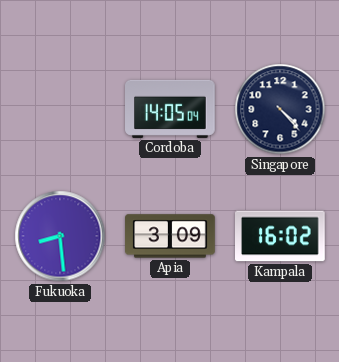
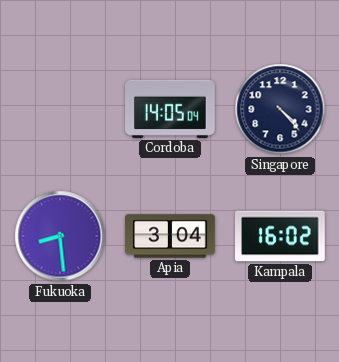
Apia: 3:09 -> 3:04
